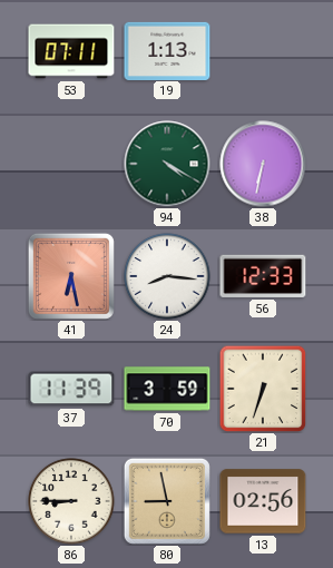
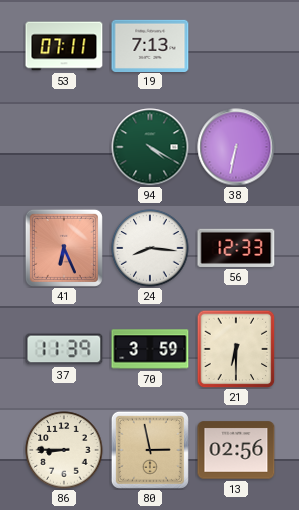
19: 1:13 -> 7:13
41: 6:28 -> 6:26
21: 6:33 -> 6:30
80: 8:58 -> 2:58
